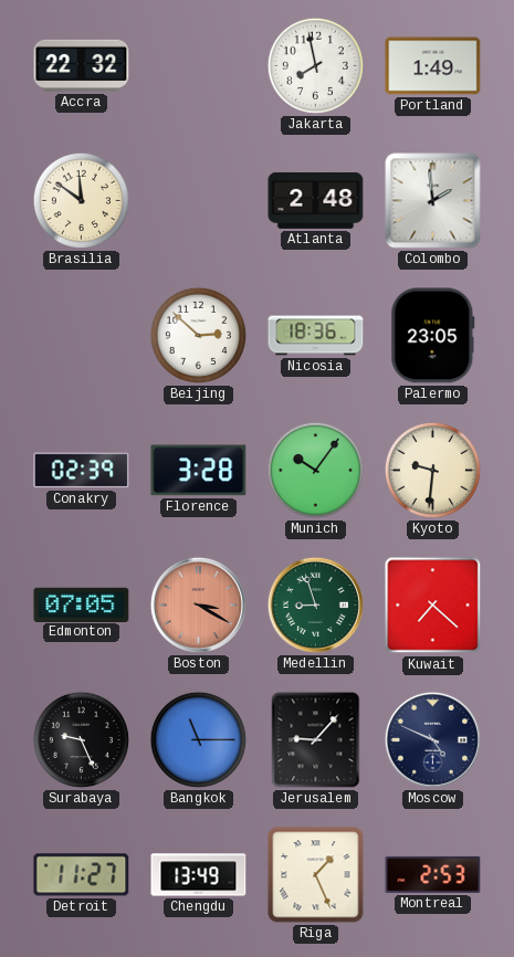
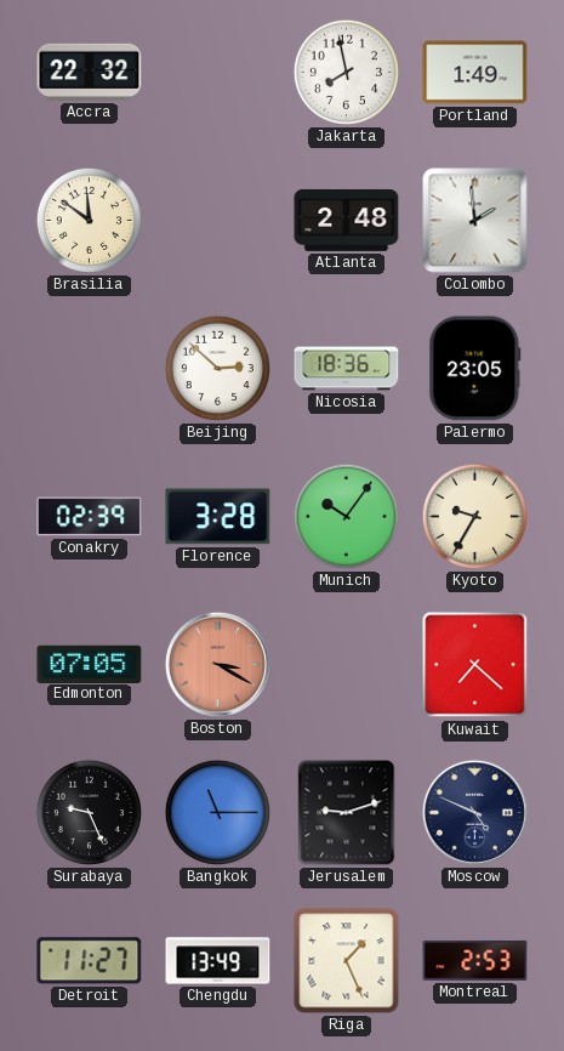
Kyoto: 9:31 -> 9:35
Medellin: 8:57 -> none
Jerusalem: 9:07 -> 9:12
